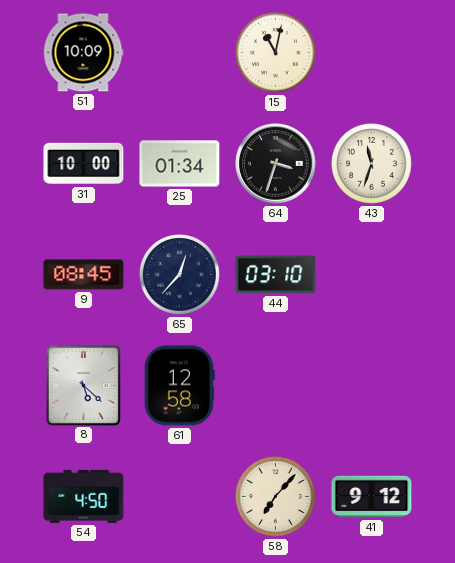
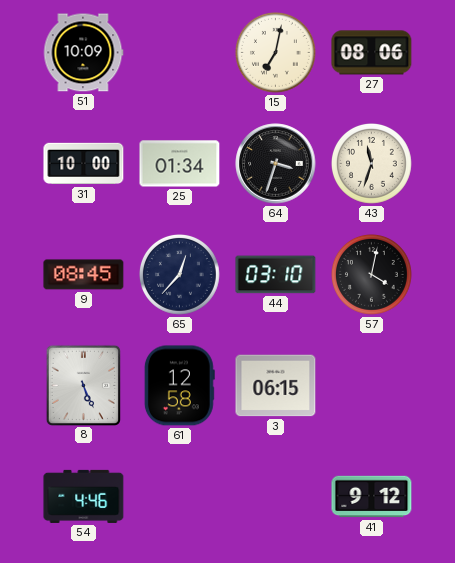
15: 11:02 -> 7:02
27: none -> 08:06
57: none -> 4:02
8: 5:22 -> 5:26
3: none -> 06:15
54: 4:50 -> 4:46
58: 7:07 -> none
